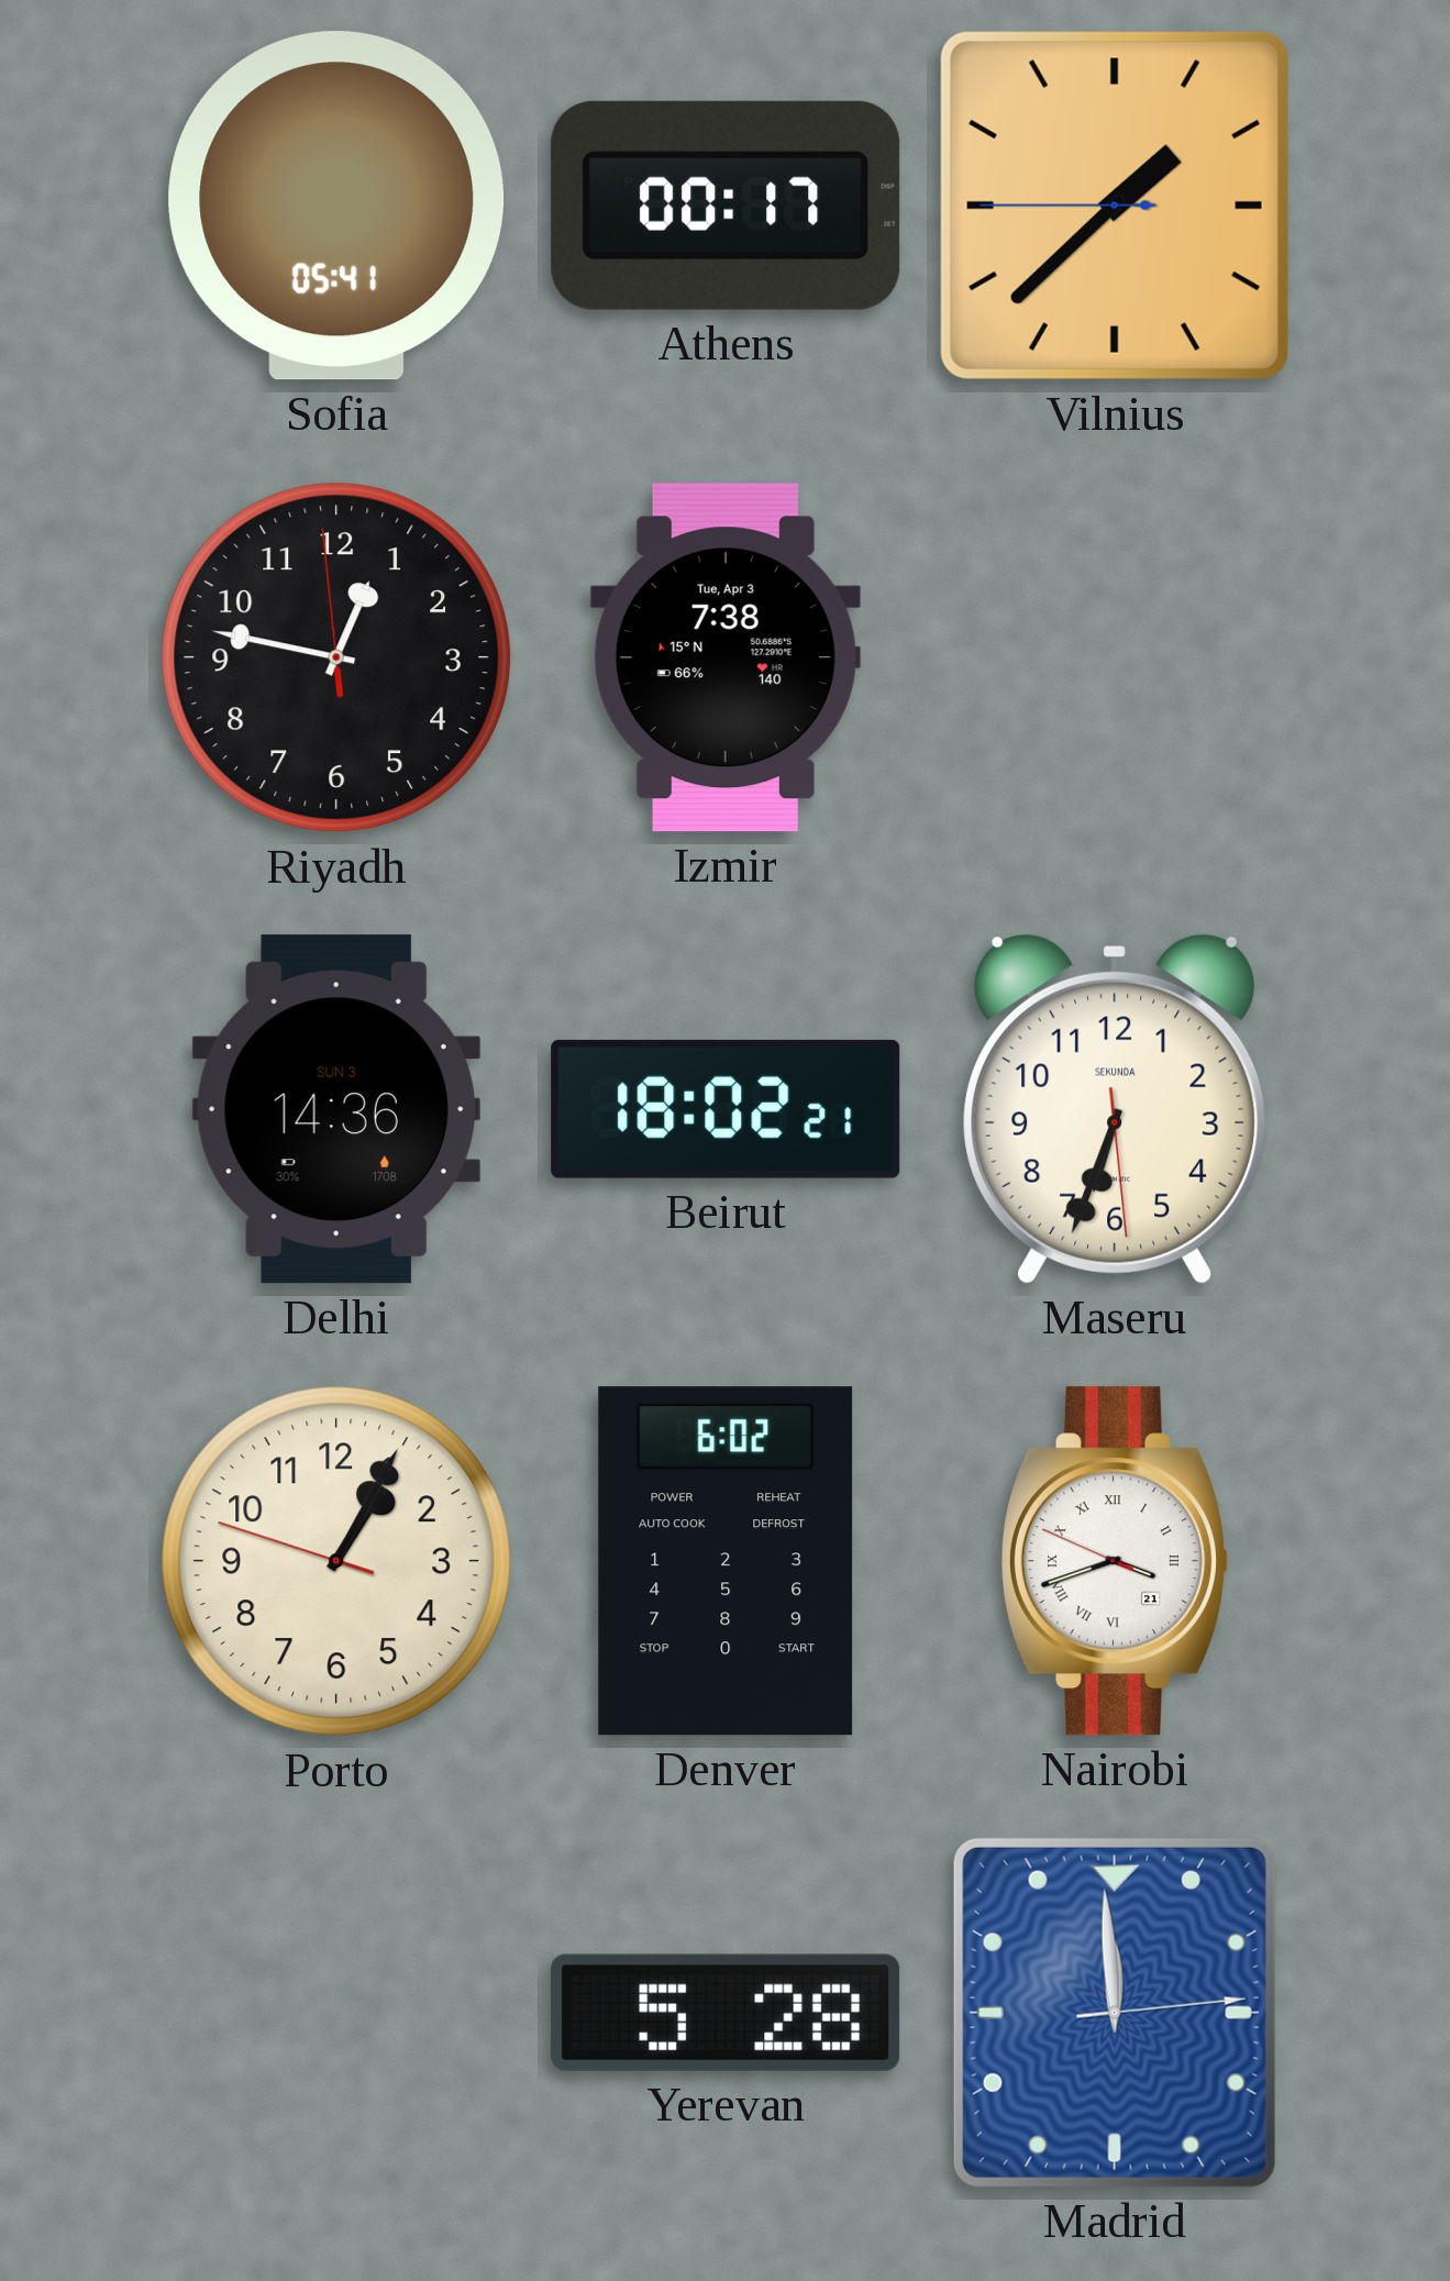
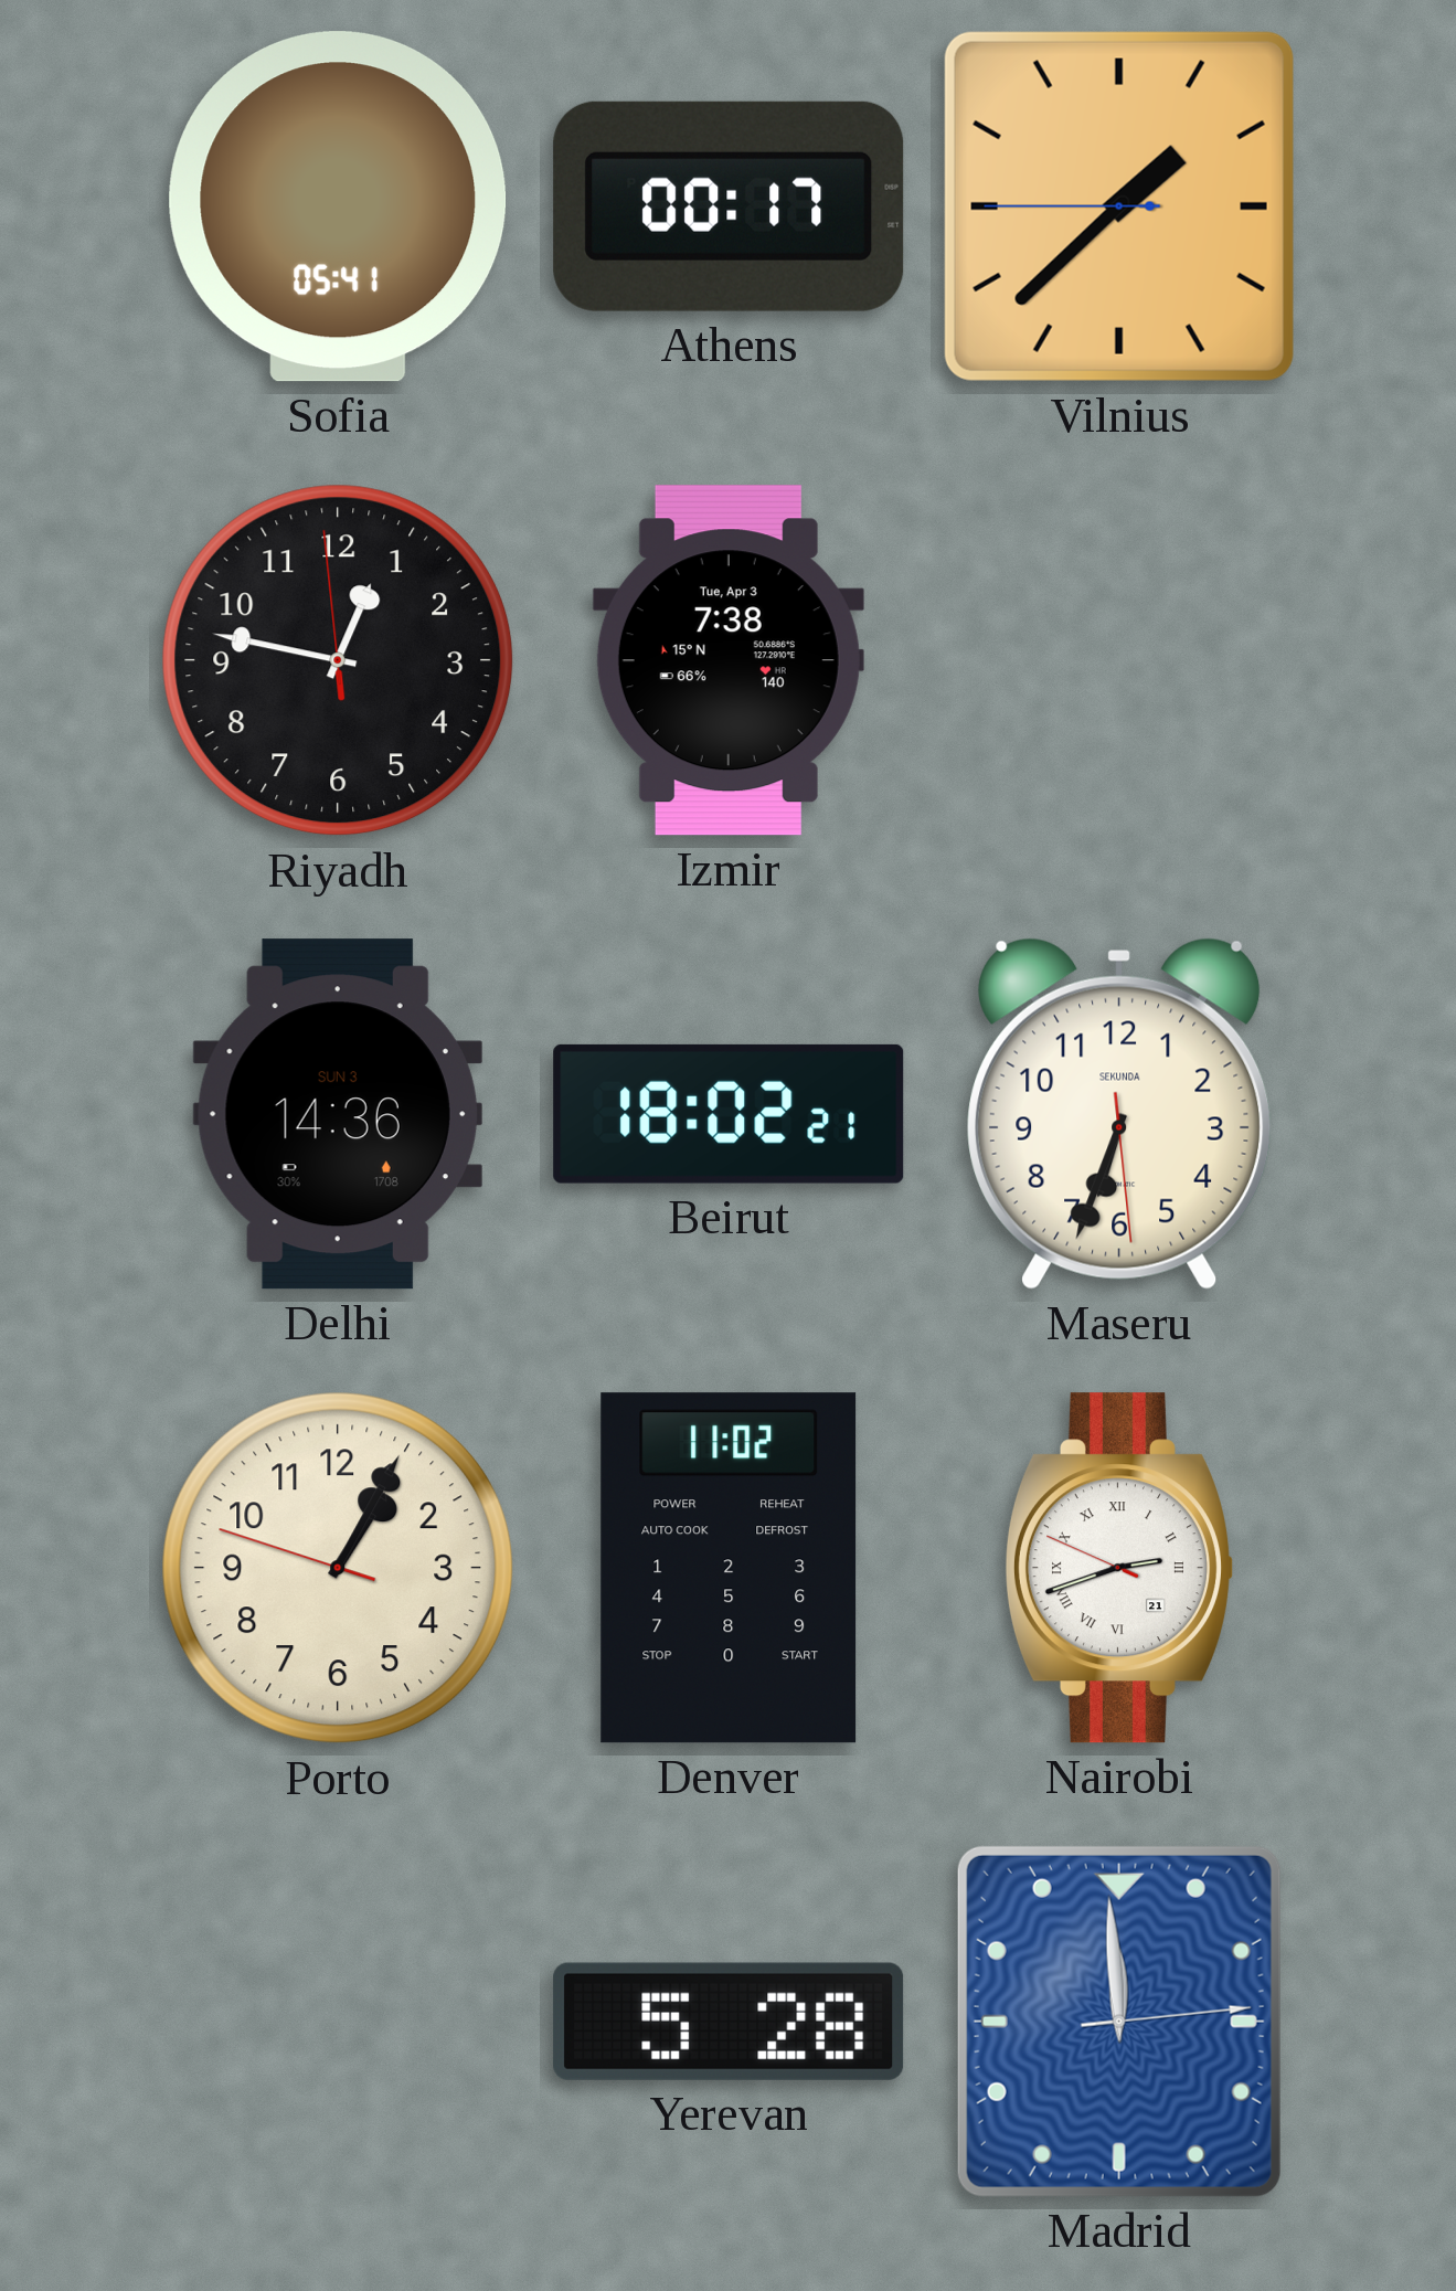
Denver: 6:02 -> 11:02
Nairobi: 3:41 -> 2:41
